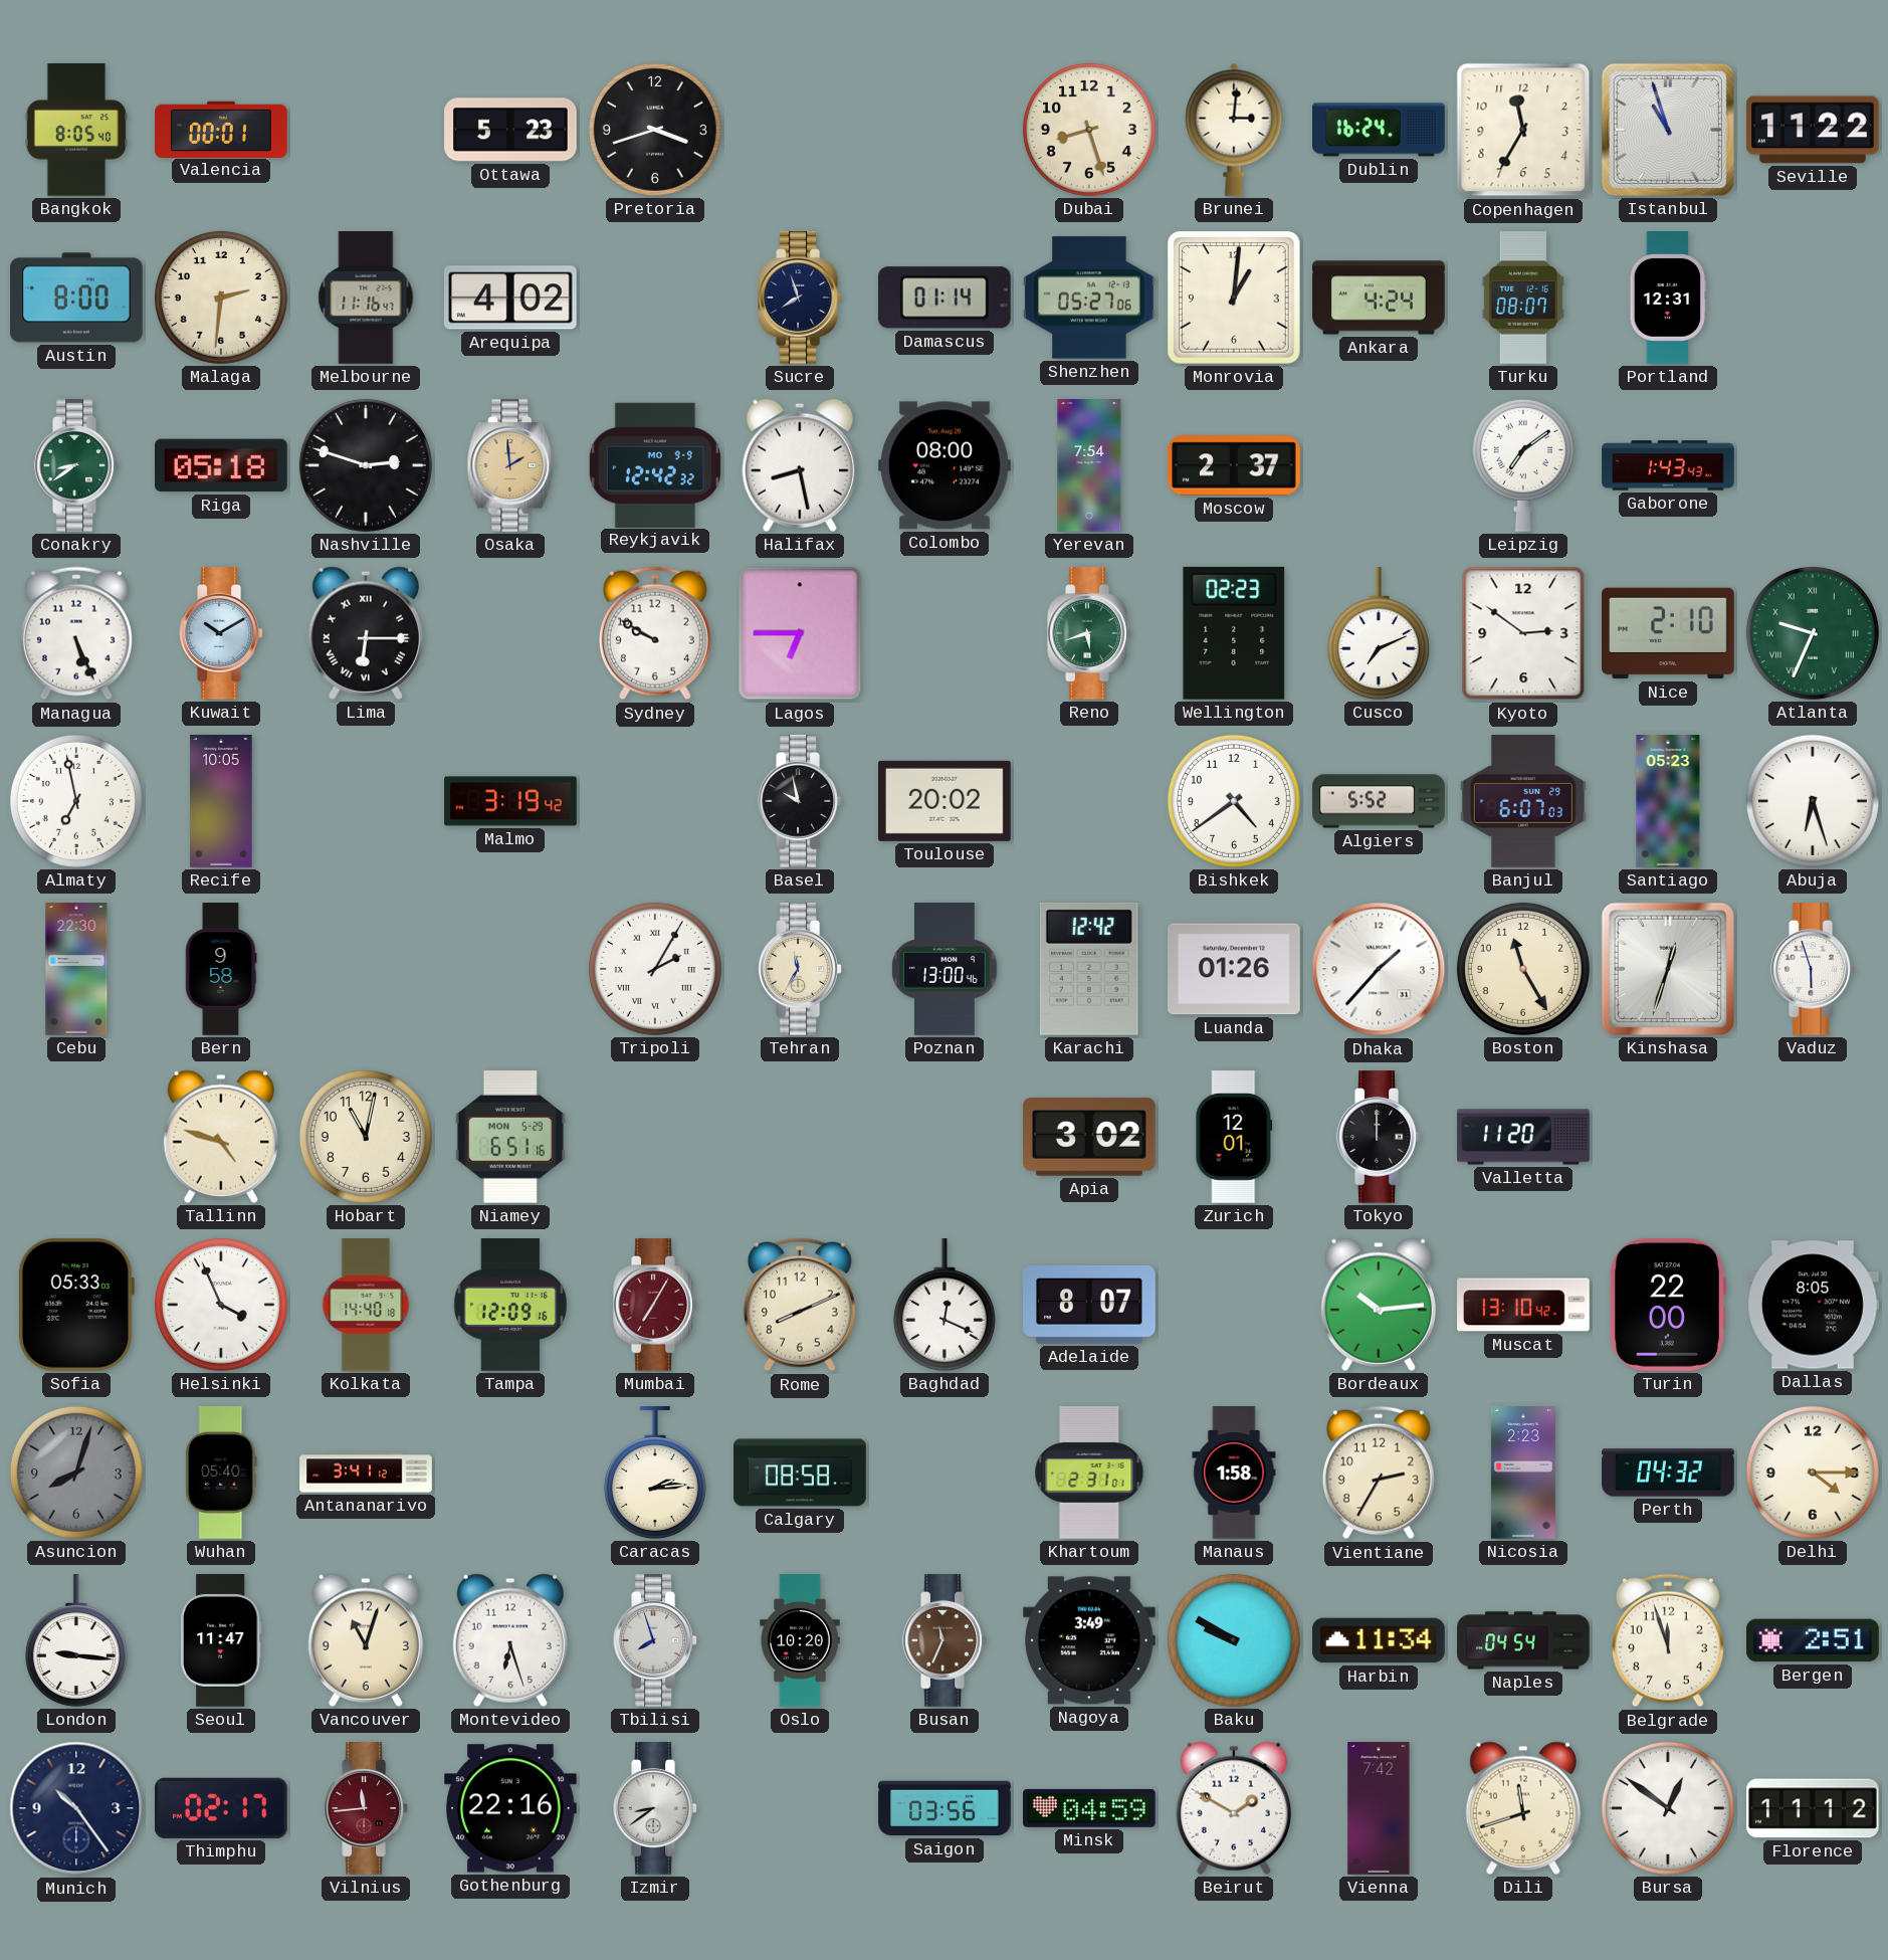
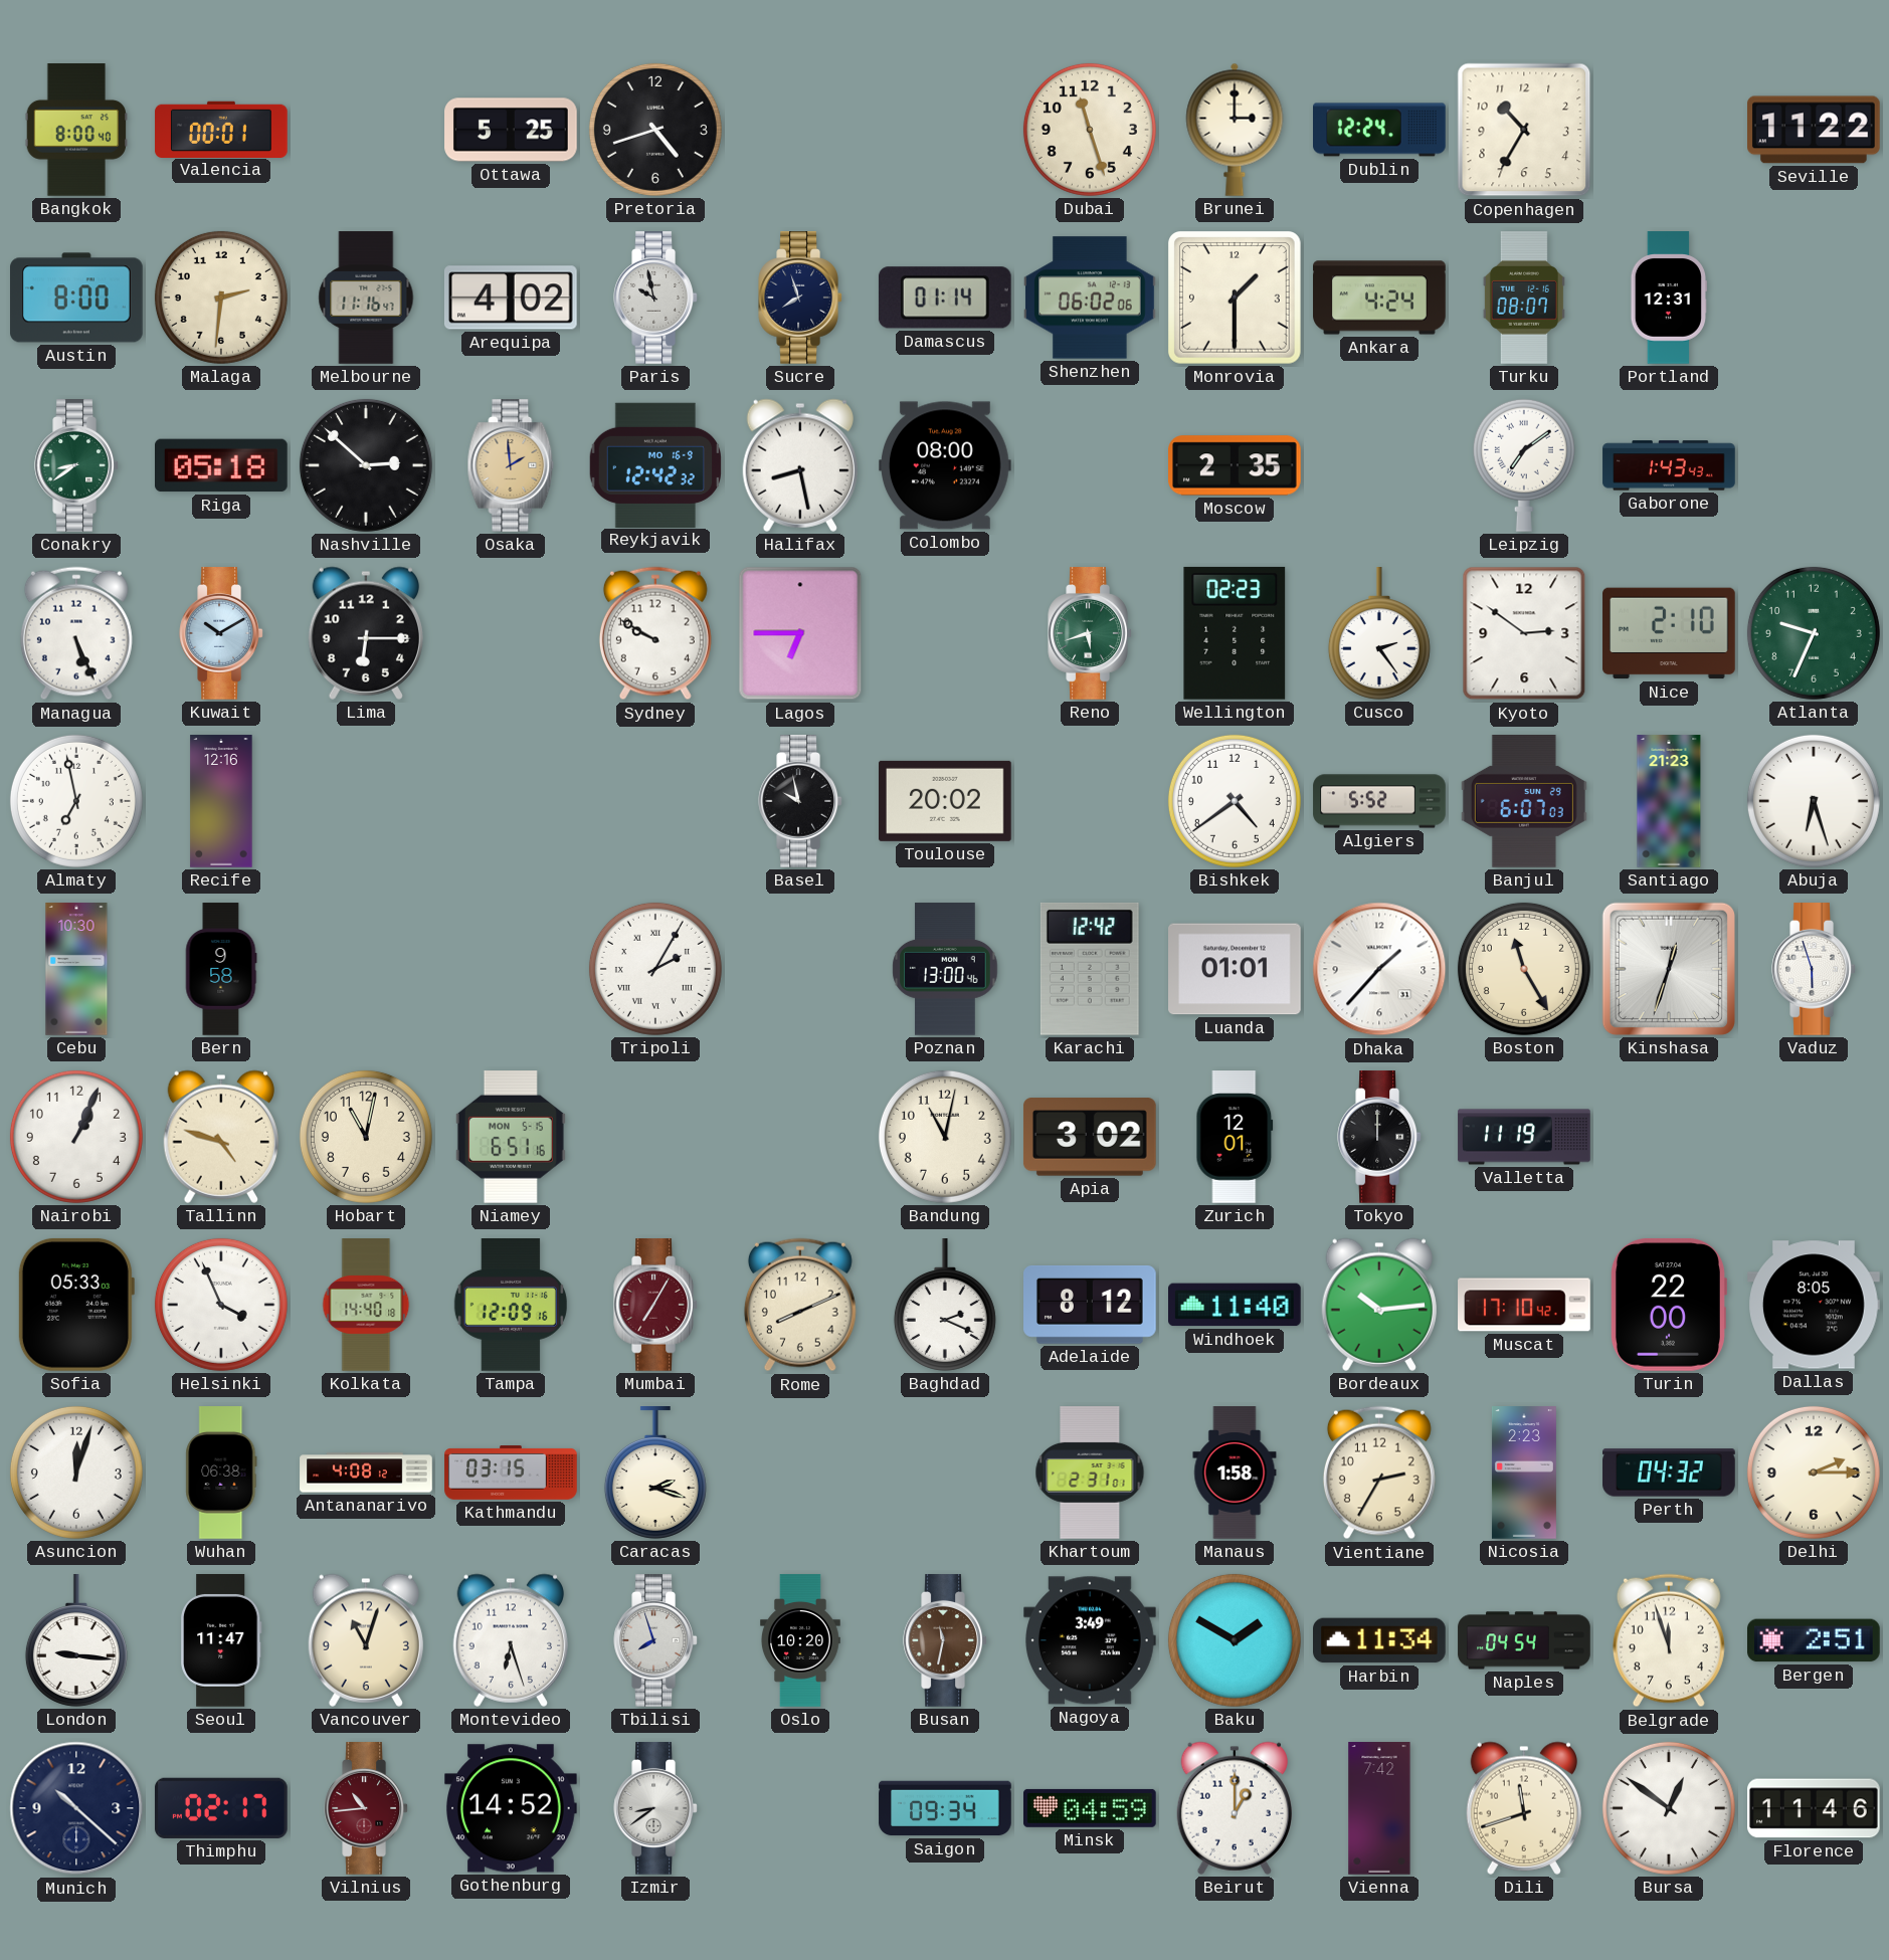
Bangkok: 8:05 -> 8:00
Ottawa: 5:23 -> 5:25
Pretoria: 3:42 -> 4:42
Dubai: 8:27 -> 11:27
Brunei: 3:01 -> 3:00
Dublin: 16:24 -> 12:24
Copenhagen: 11:35 -> 10:35
Istanbul: 10:57 -> none
Paris: none -> 9:58
Shenzhen: 05:27 -> 06:02
Monrovia: 1:01 -> 1:30
Nashville: 2:48 -> 2:52
Reykjavik date: MO 9-9 -> MO 16-9
Yerevan: 7:54 -> none
Moscow: 2:37 -> 2:35
Lima numerals: Roman -> Arabic
Cusco: 7:11 -> 2:24
Atlanta numerals: Roman -> Arabic
Recife: 10:05 -> 12:16
Malmo: 3:19 -> none
Santiago: 05:23 -> 21:23
Cebu: 22:30 -> 10:30
Tehran: 11:35 -> none
Luanda: 01:26 -> 01:01
Nairobi: none -> 1:04
Niamey date: MON 5-29 -> MON 5-15
Bandung: none -> 11:02
Valletta: 11:20 -> 11:19
Baghdad: 12:19 -> 2:19
Adelaide: 8:07 -> 8:12
Windhoek: none -> 11:40
Muscat: 13:10 -> 17:10
Asuncion: 8:03 -> 12:03
Asuncion dial: grey -> white
Wuhan: 05:40 -> 06:38
Antananarivo: 3:41 -> 4:08
Kathmandu: none -> 03:15
Caracas: 2:14 -> 2:18
Calgary: 08:58 -> none
Delhi: 4:15 -> 2:15
Busan: 11:34 -> 11:32
Baku: 9:50 -> 1:50
Munich: 10:24 -> 10:22
Vilnius: 11:44 -> 10:44
Gothenburg: 22:16 -> 14:52
Saigon: 03:56 -> 09:34
Beirut: 1:50 -> 1:00
Florence: 11:12 -> 11:46
